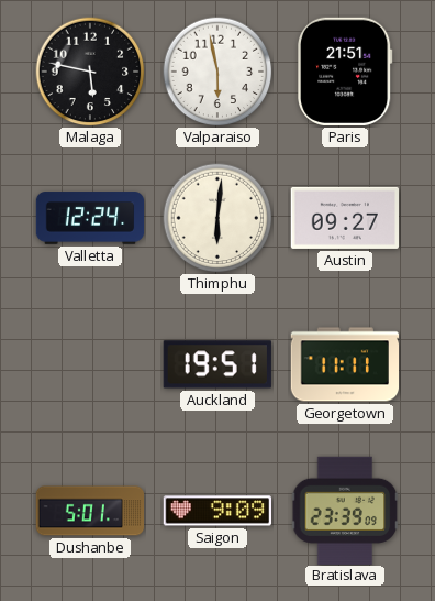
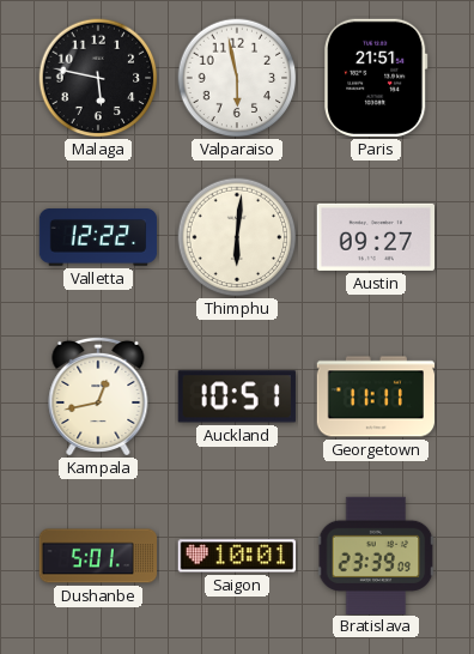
Valletta: 12:24 -> 12:22
Kampala: none -> 12:43
Auckland: 19:51 -> 10:51
Saigon: 9:09 -> 10:01
